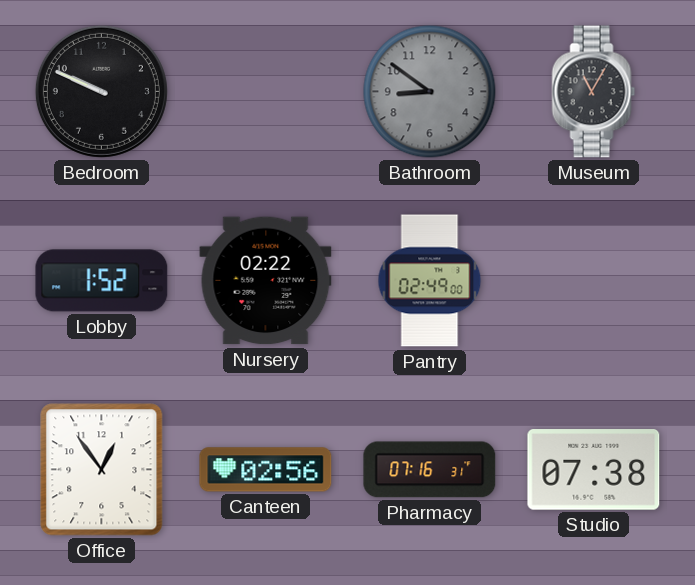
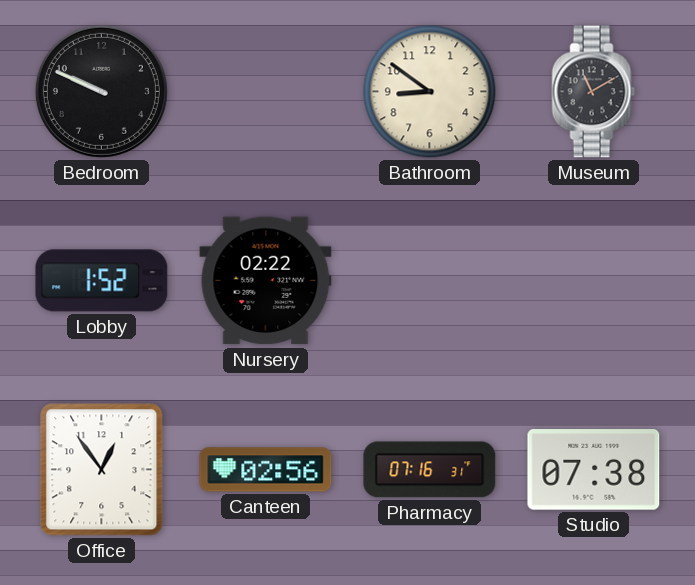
Bathroom dial: grey -> cream
Museum: 11:05 -> 11:10
Pantry: 02:49 -> none
